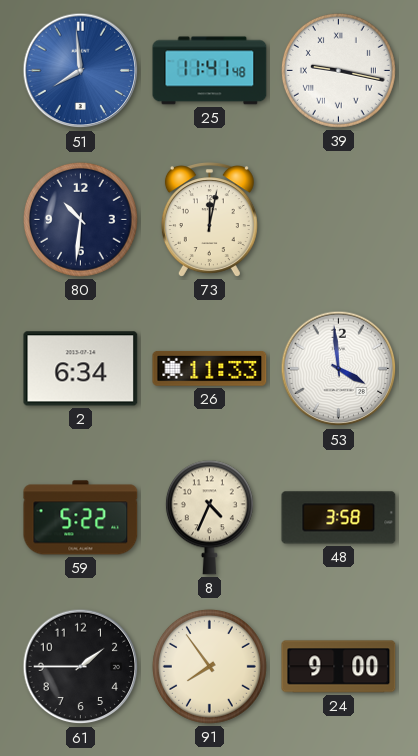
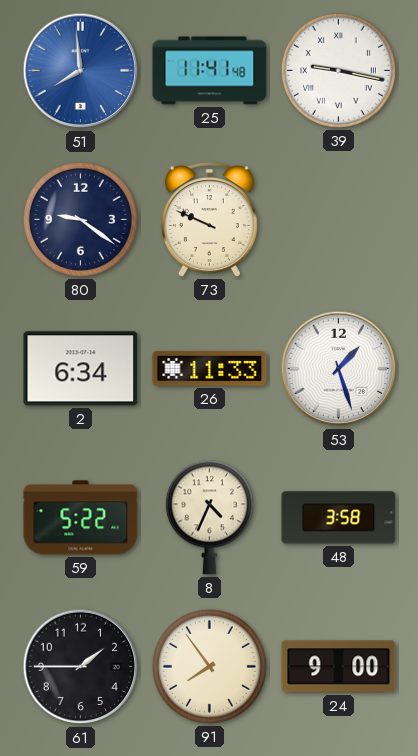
80: 10:31 -> 9:21
73: 12:02 -> 9:49
53: 3:59 -> 1:27
